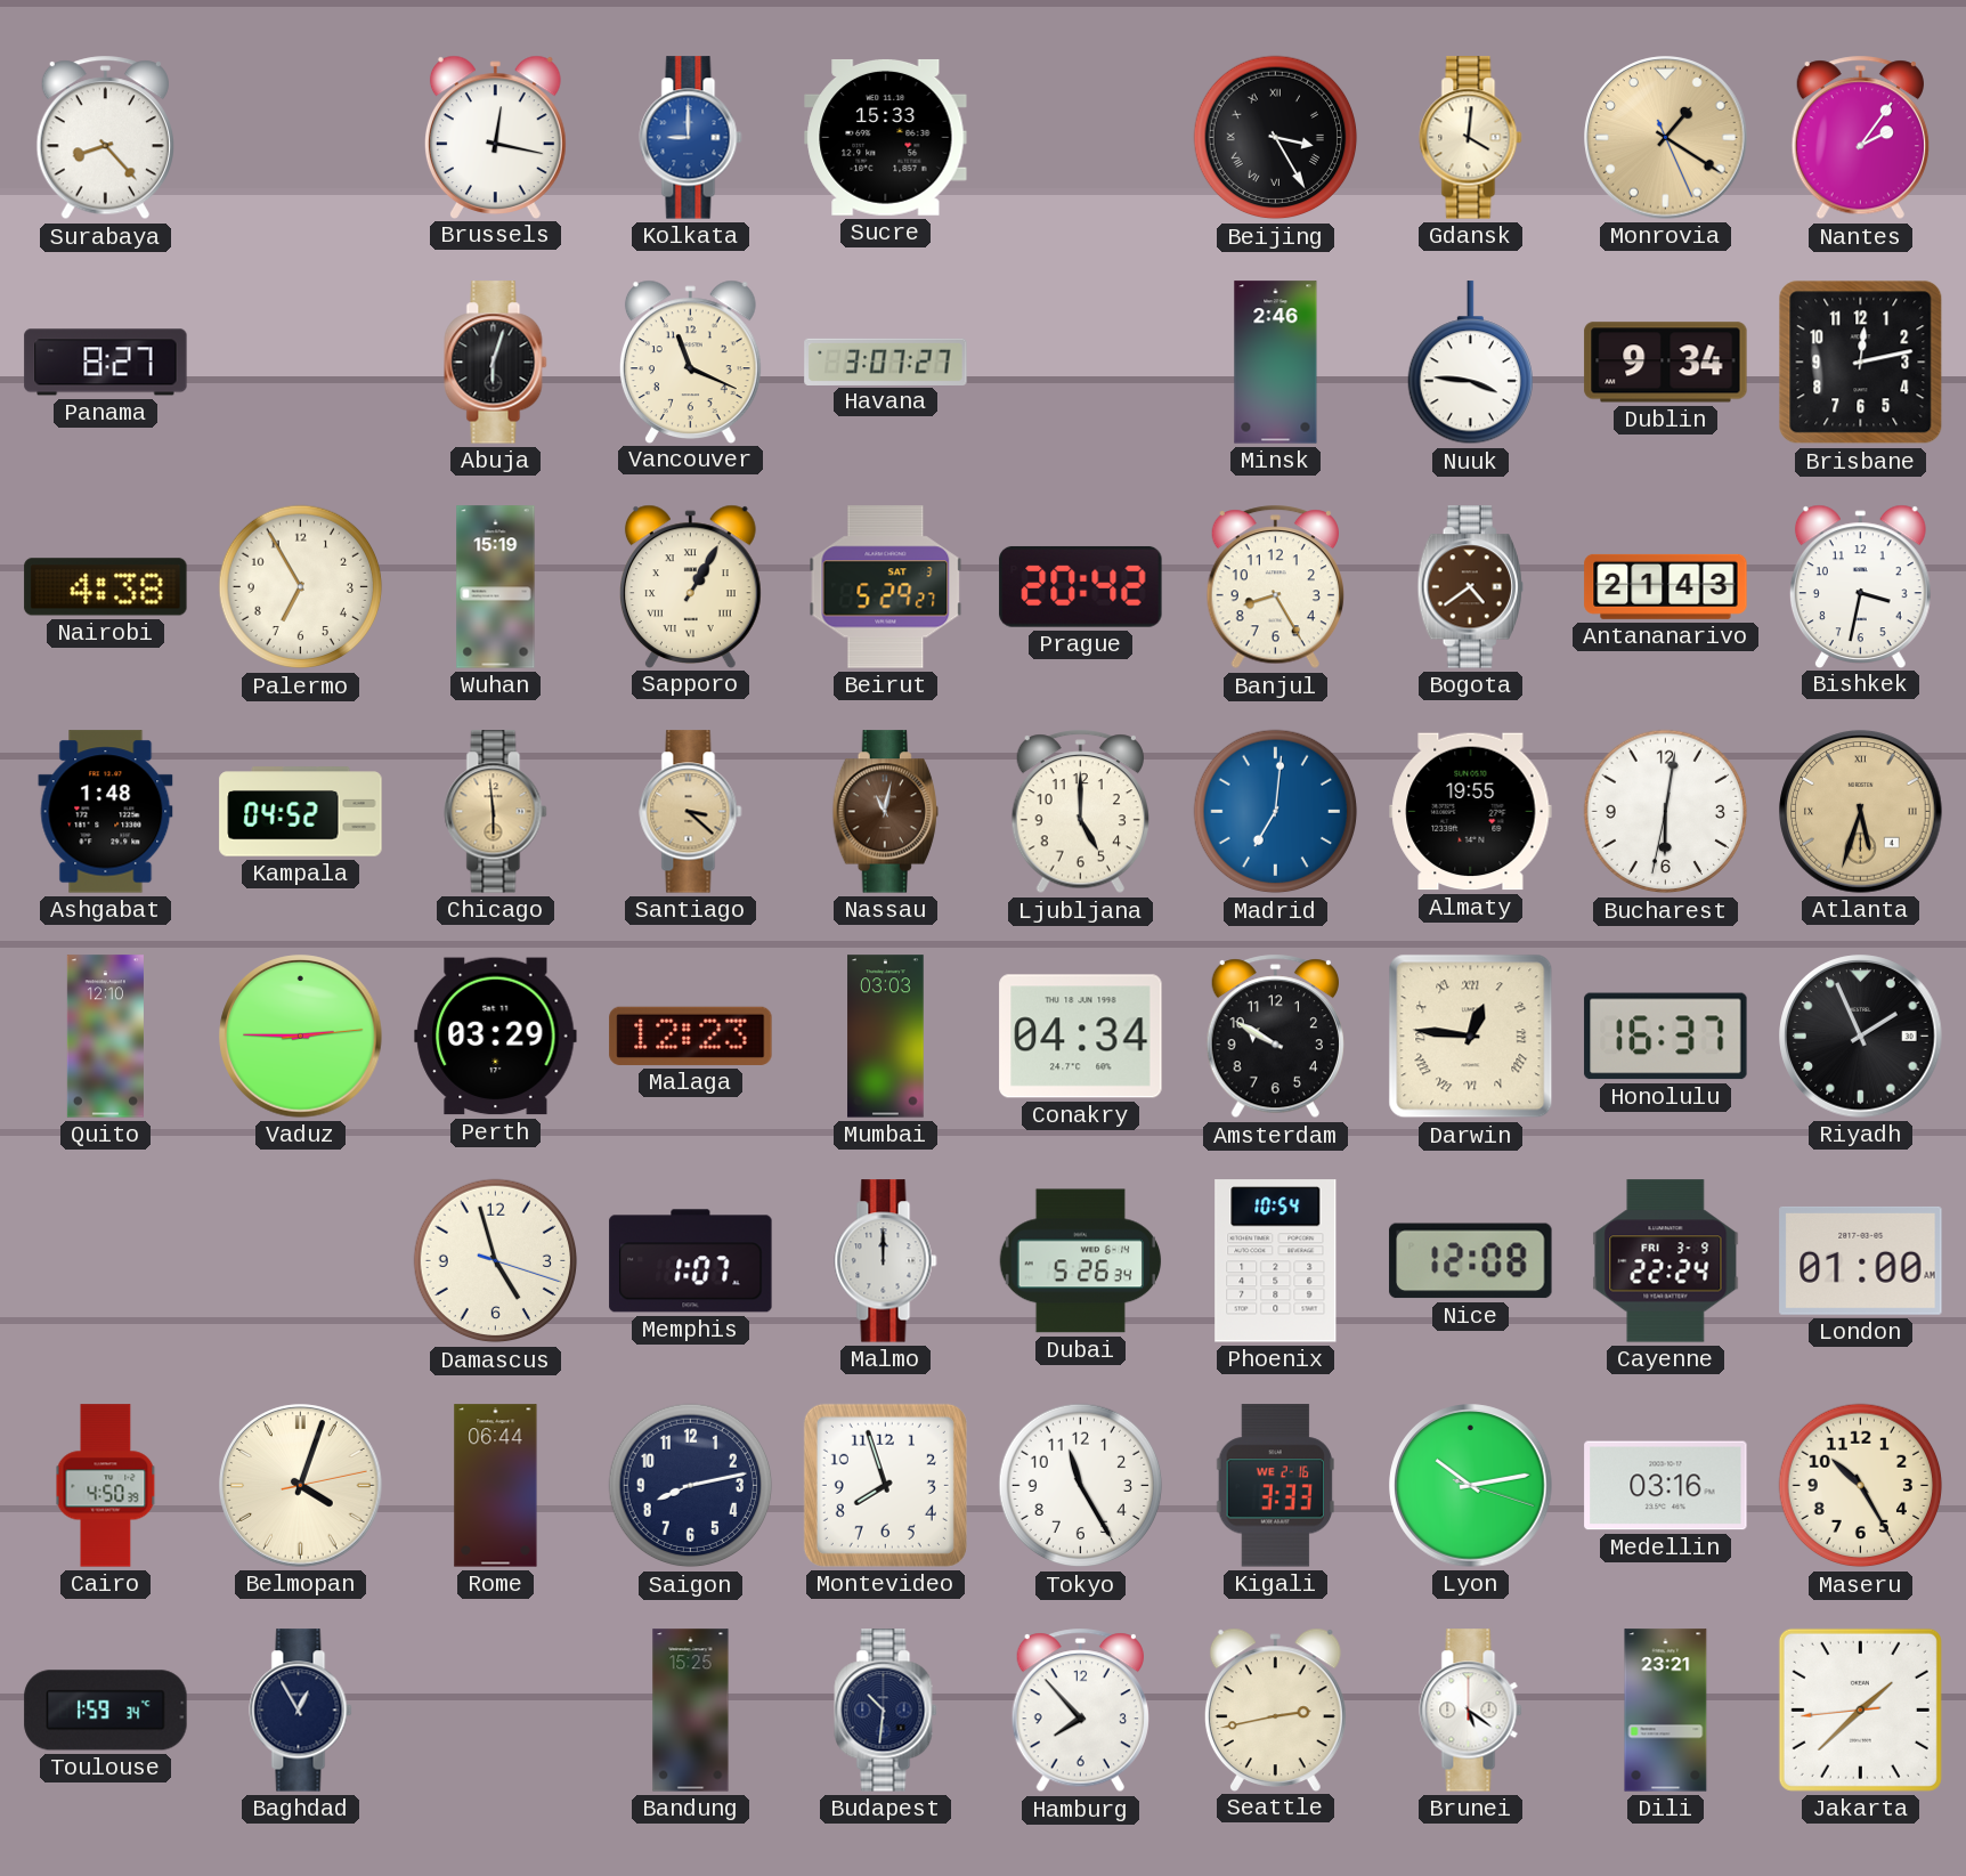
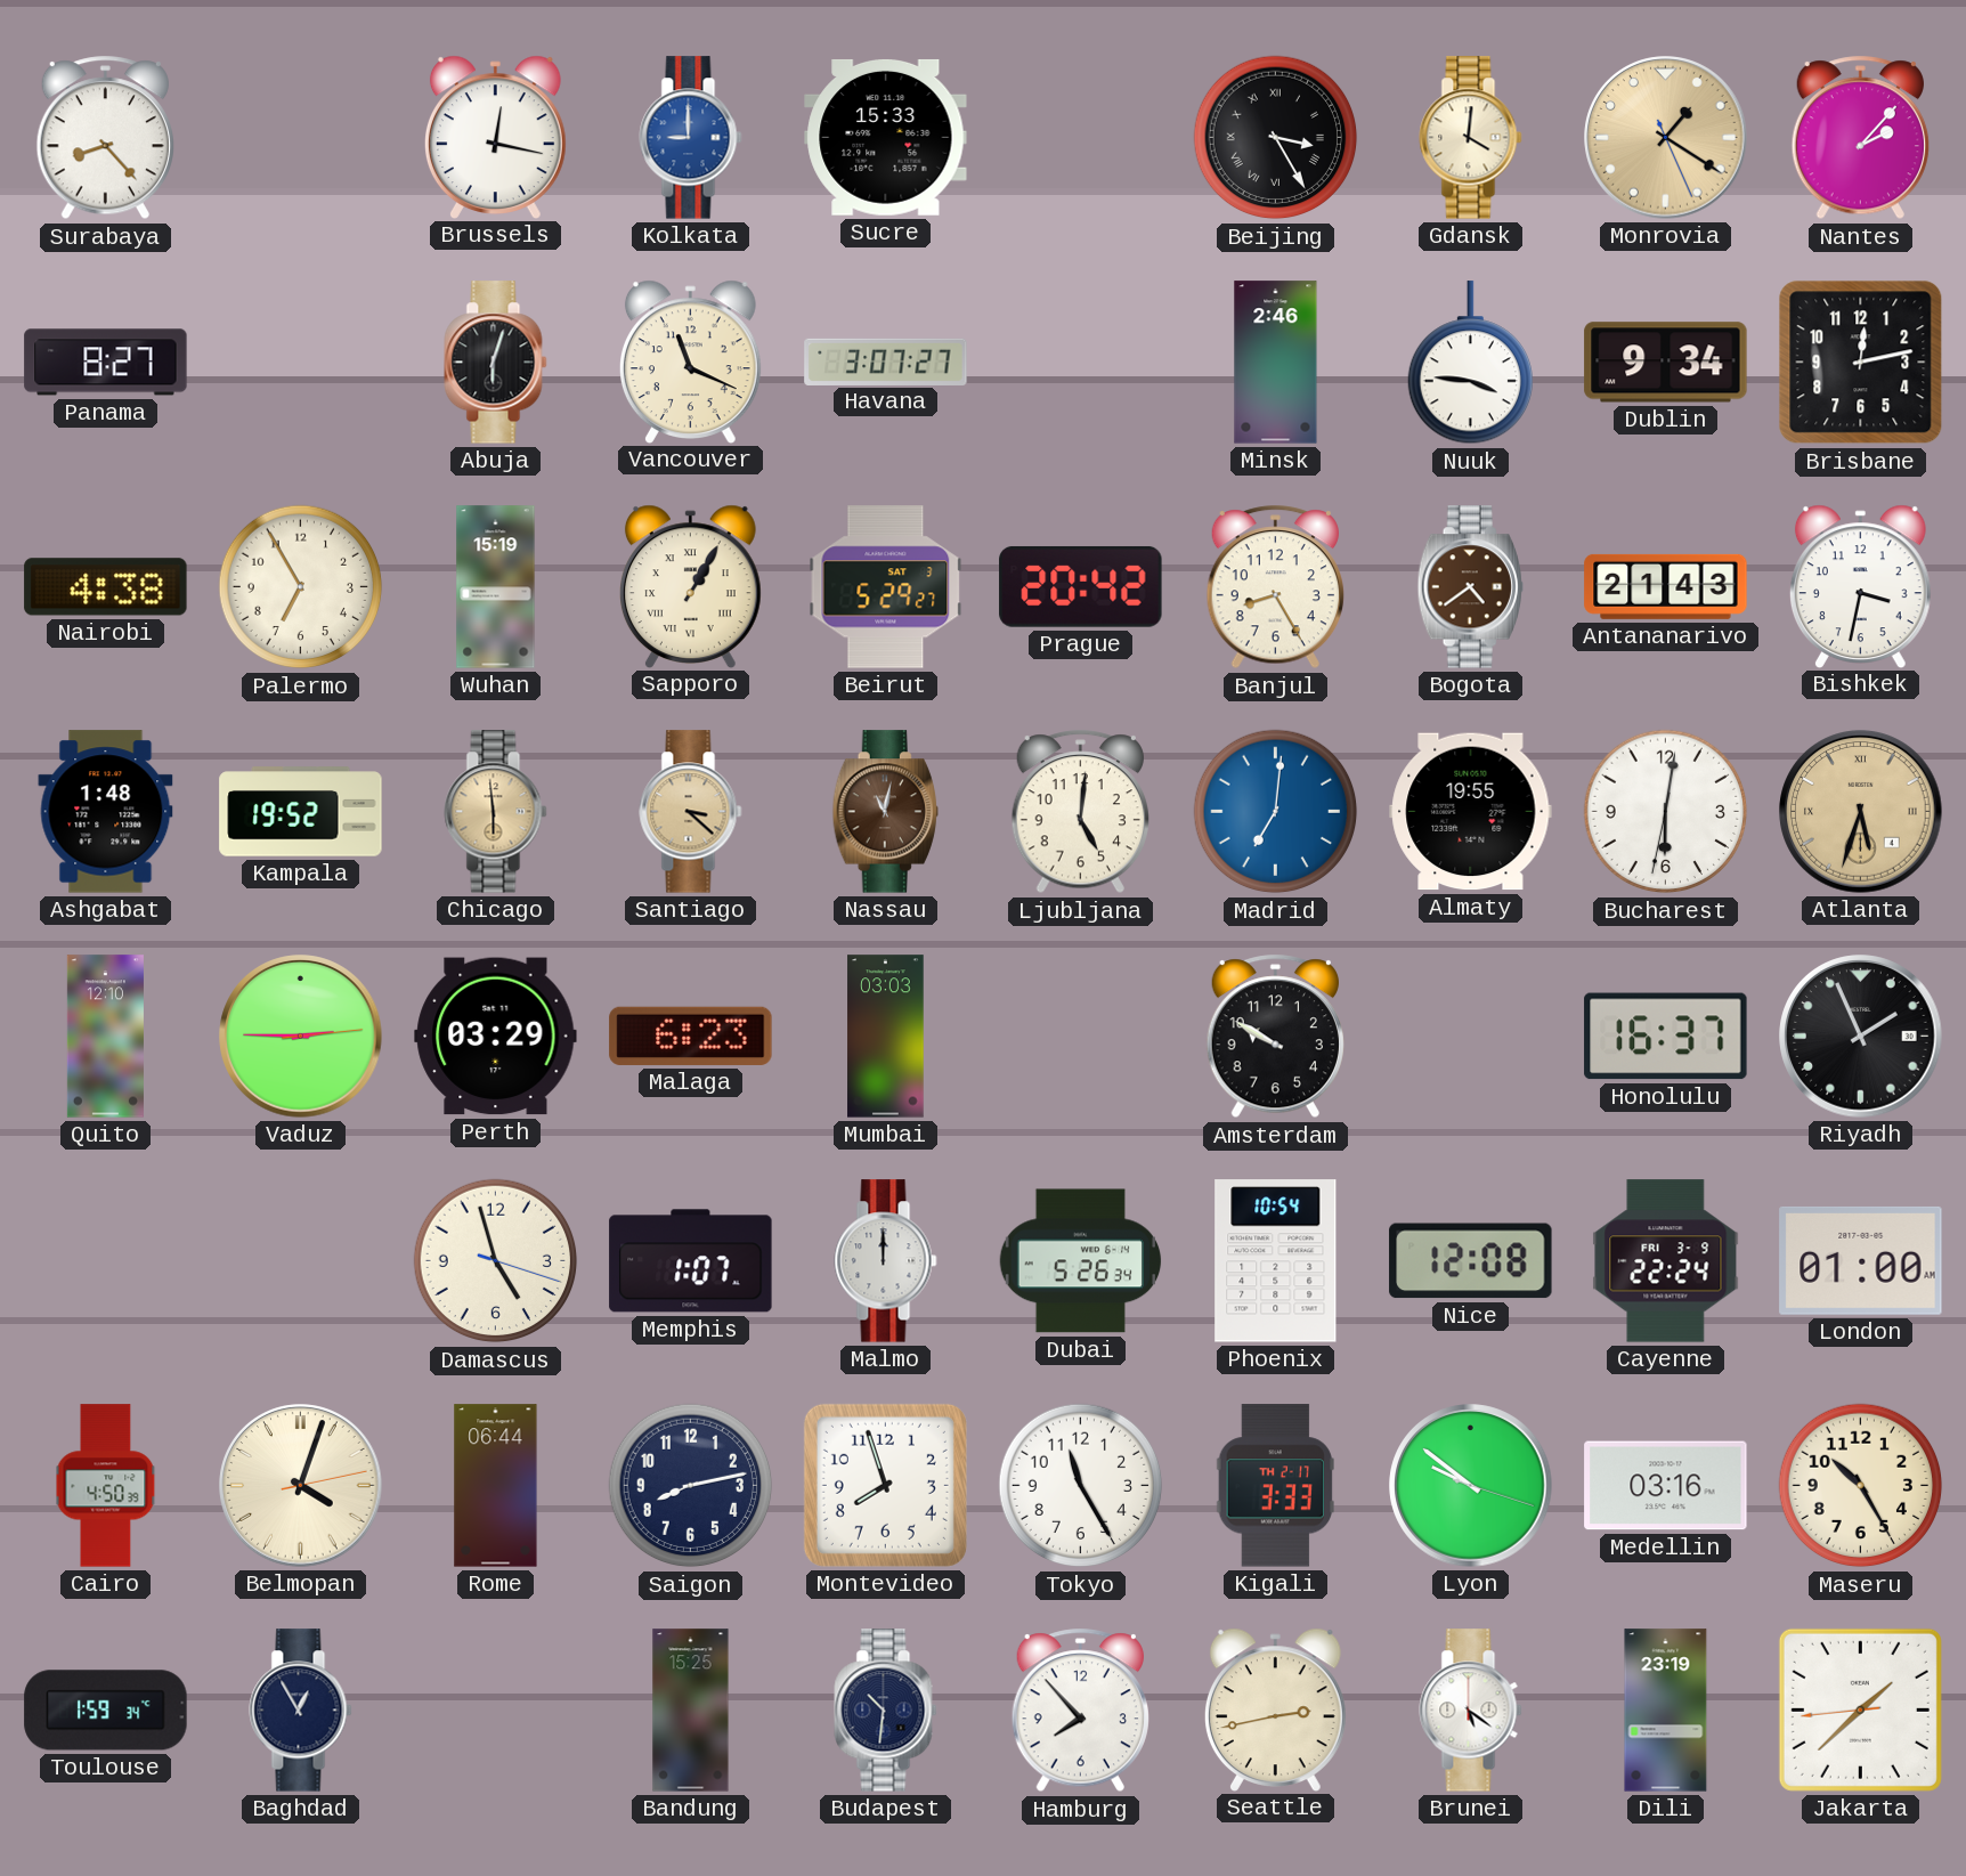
Nantes: 2:06 -> 2:07
Kampala: 04:52 -> 19:52
Ljubljana: 5:00 -> 5:01
Malaga: 12:23 -> 6:23
Conakry: 04:34 -> none
Darwin: 12:46 -> none
Kigali date: WE 2-16 -> TH 2-17
Lyon: 10:13 -> 9:51
Dili: 23:21 -> 23:19
